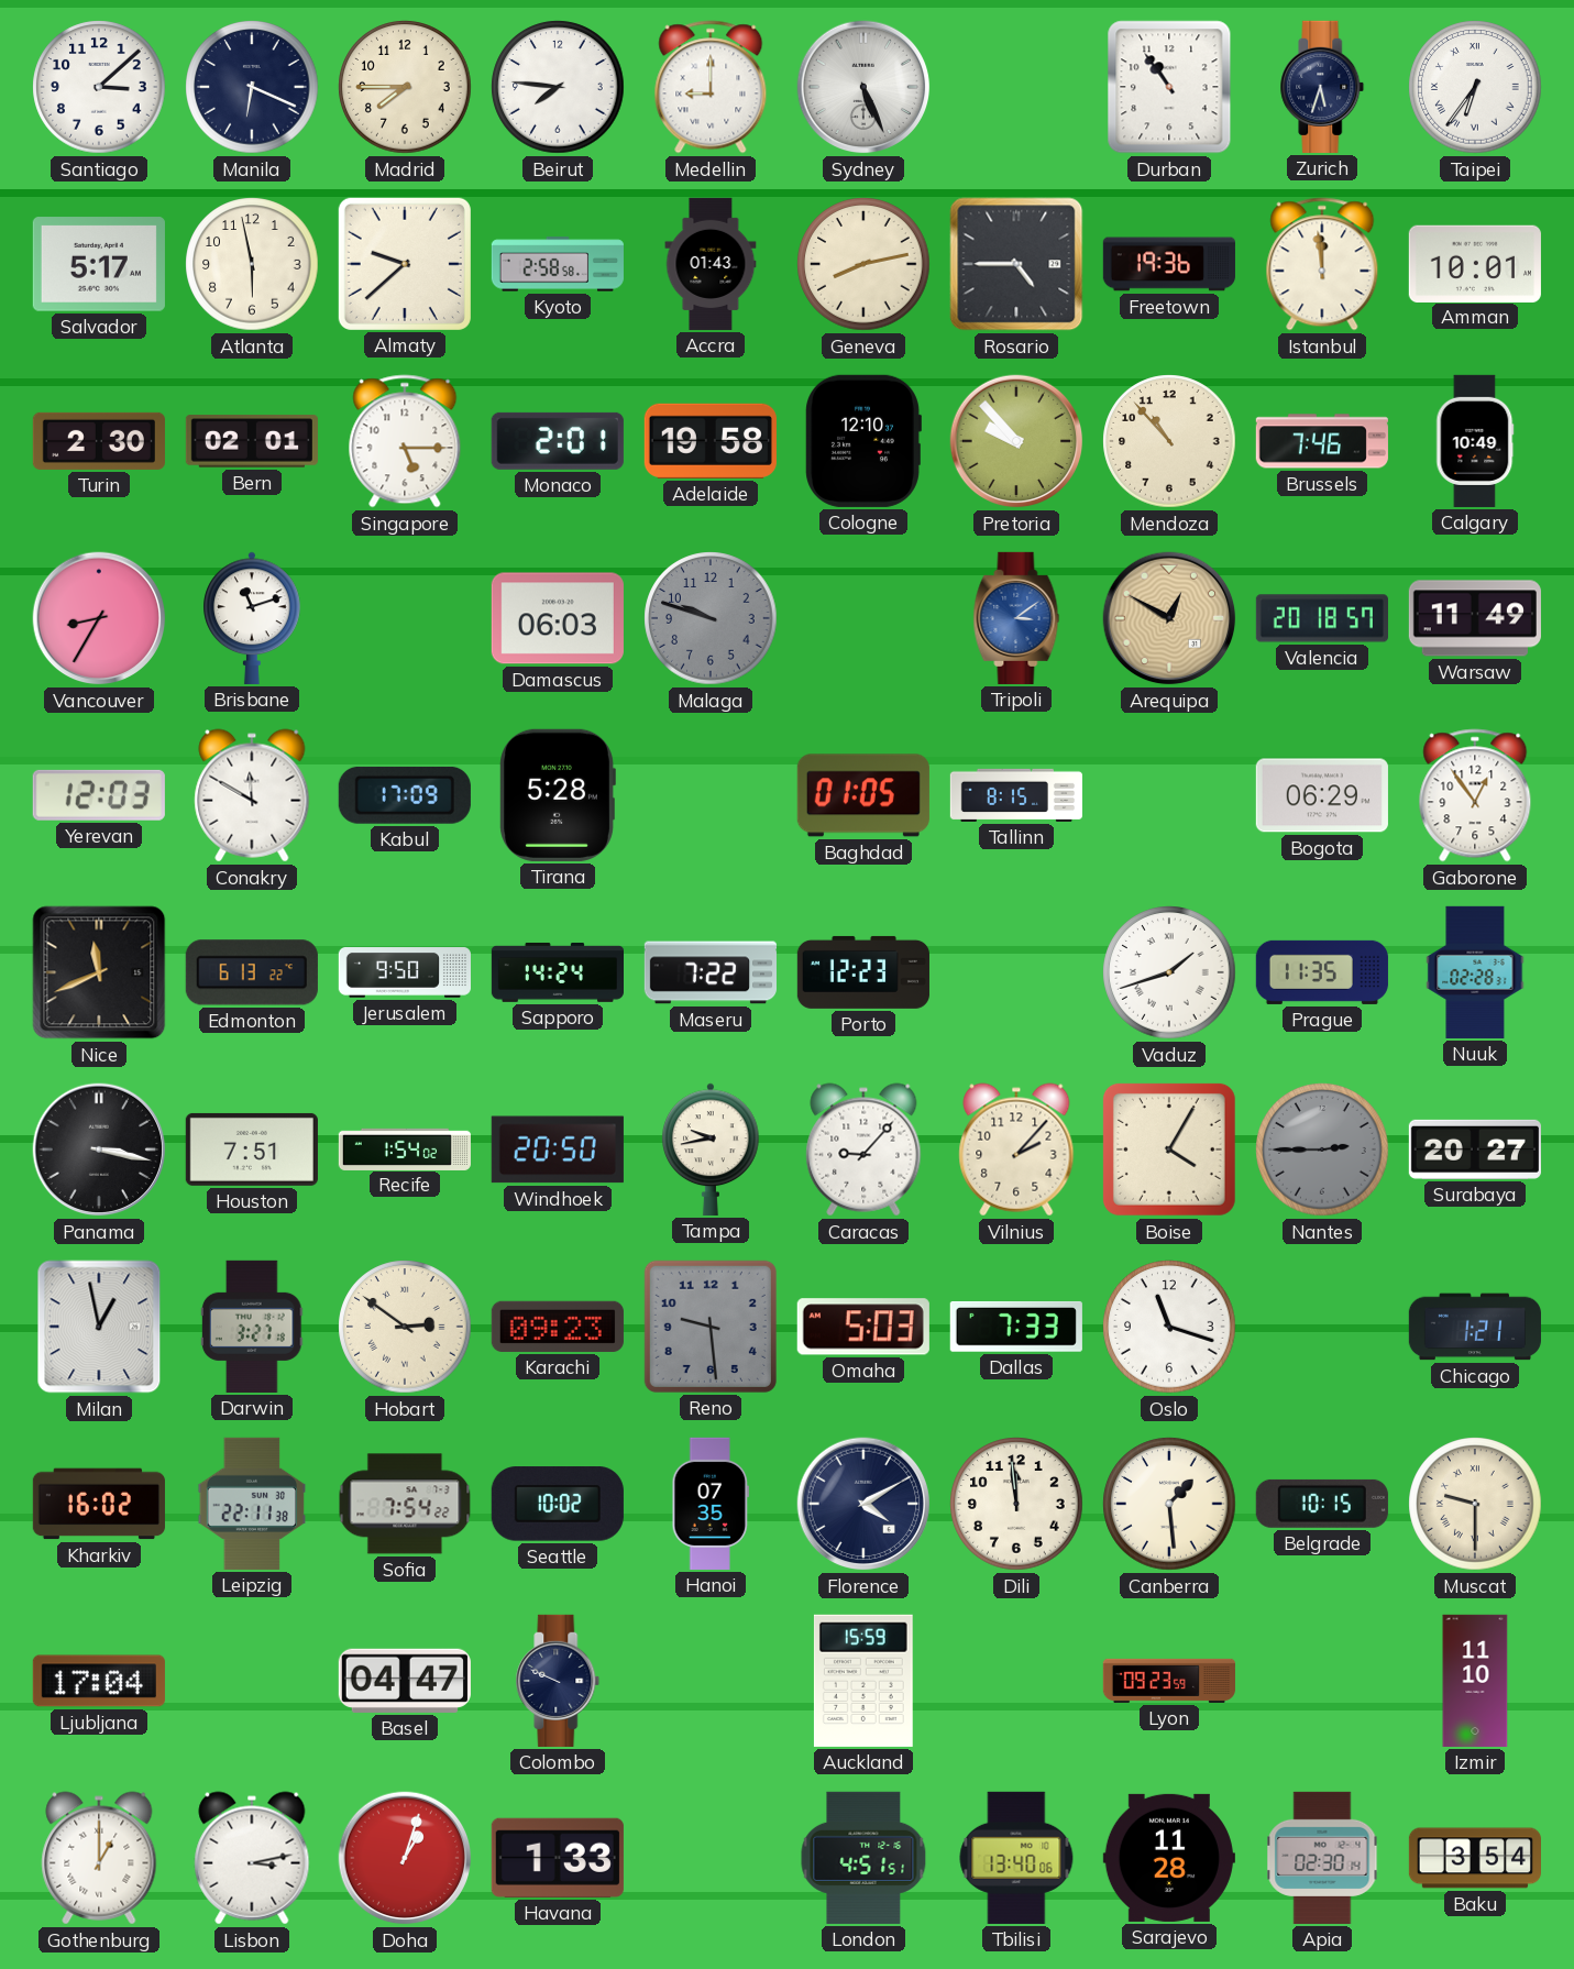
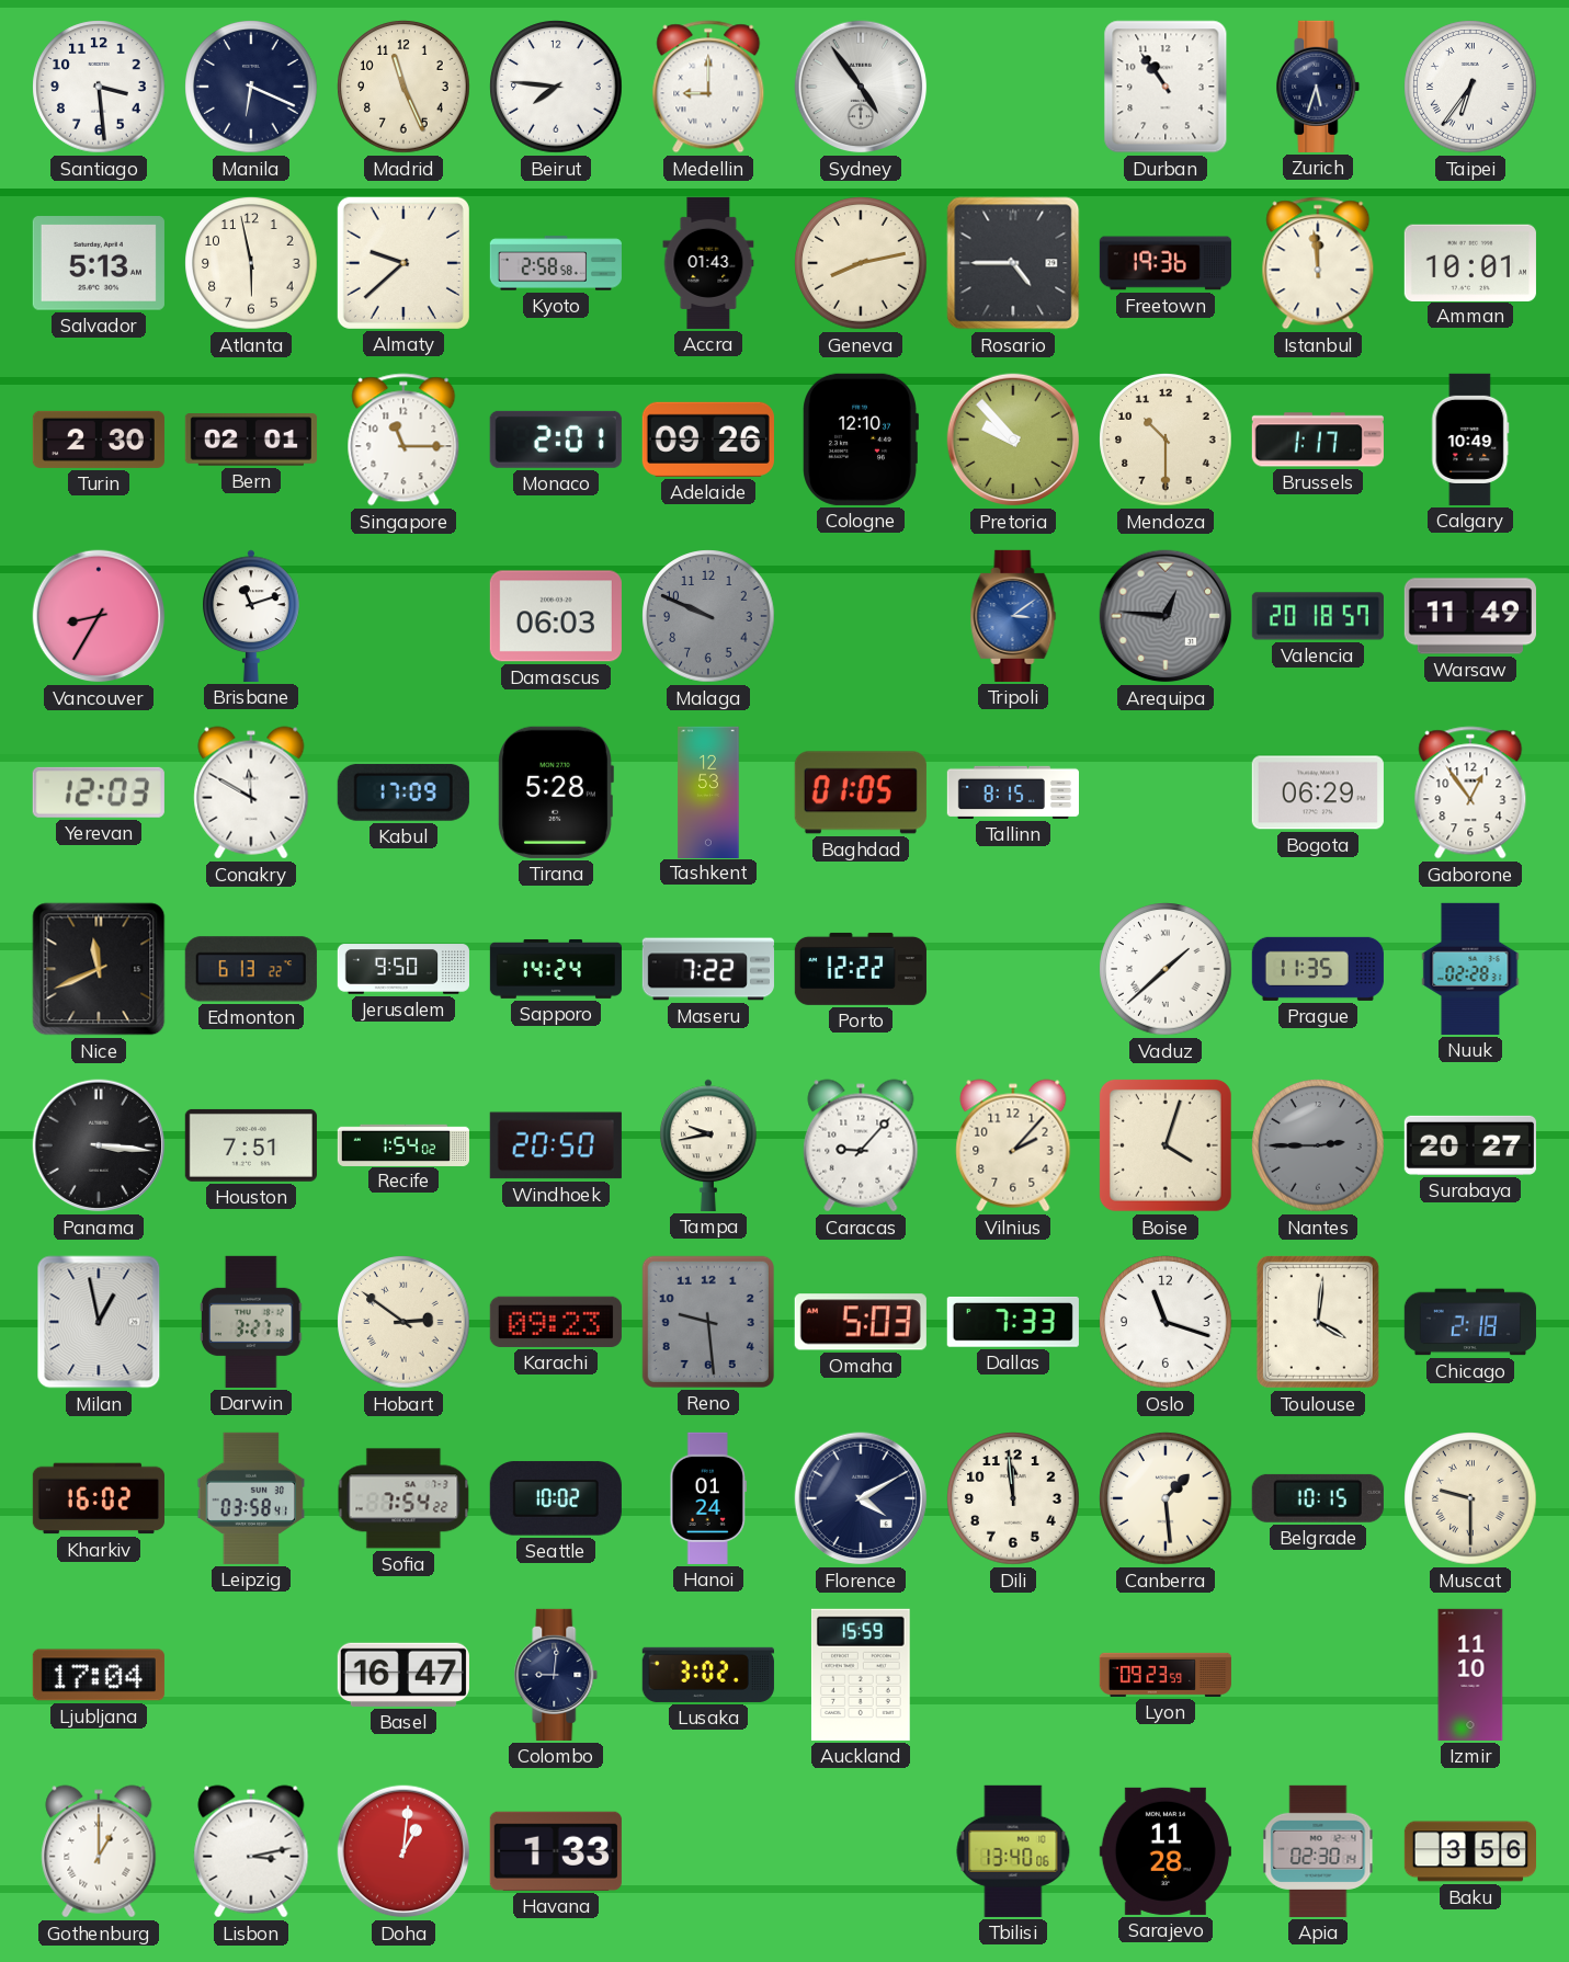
Santiago: 3:08 -> 3:29
Madrid: 7:45 -> 11:26
Sydney: 5:26 -> 4:54
Salvador: 5:17 -> 5:13
Singapore: 5:15 -> 11:15
Adelaide: 19:58 -> 09:26
Mendoza: 10:53 -> 10:30
Brussels: 7:46 -> 1:17
Malaga: 9:48 -> 9:49
Arequipa: 12:50 -> 12:46
Arequipa dial: champagne -> grey
Tashkent: none -> 12:53
Porto: 12:23 -> 12:22
Vaduz: 1:42 -> 1:38
Panama: 3:17 -> 3:16
Boise: 4:05 -> 4:03
Toulouse: none -> 4:01
Chicago: 1:21 -> 2:18
Leipzig: 22:11 -> 03:58
Hanoi: 07:35 -> 01:24
Basel: 04:47 -> 16:47
Colombo: 9:49 -> 9:01
Lusaka: none -> 3:02
Doha: 1:03 -> 1:01
London: 4:51 -> none
Baku: 3:54 -> 3:56
